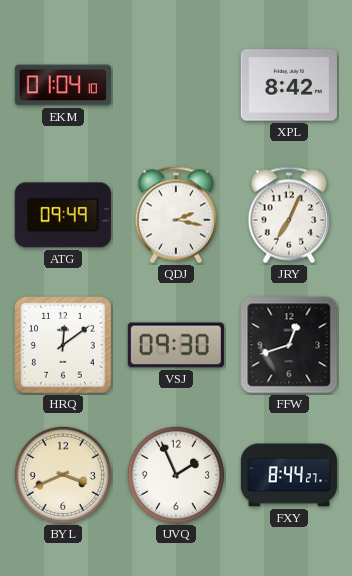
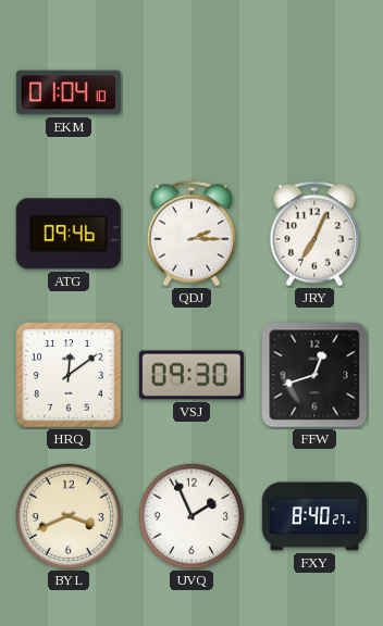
XPL: 8:42 -> none
ATG: 09:49 -> 09:46
QDJ: 2:17 -> 2:15
FXY: 8:44 -> 8:40
